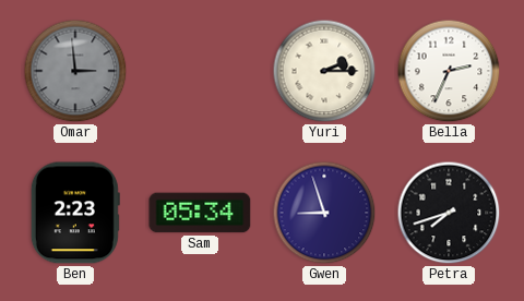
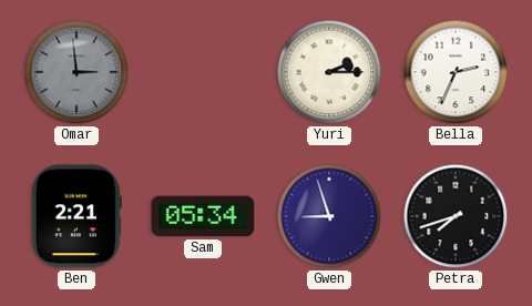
Ben: 2:23 -> 2:21
